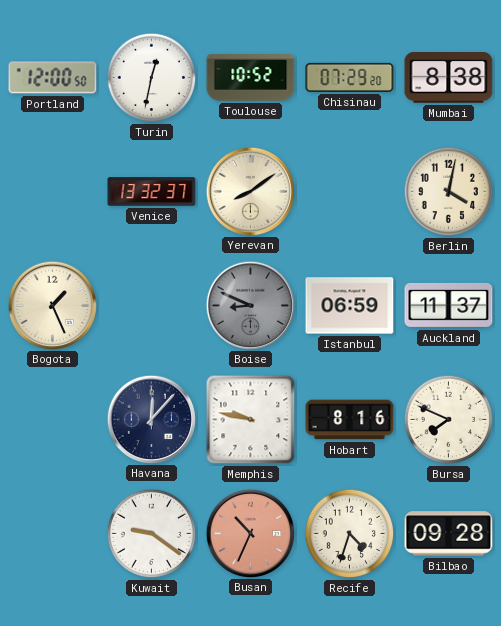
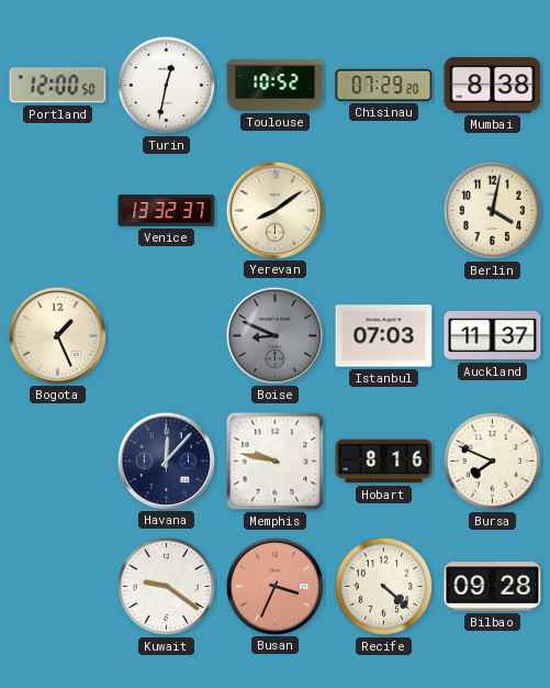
Istanbul: 06:59 -> 07:03
Busan: 10:34 -> 3:34
Recife: 4:33 -> 4:22
